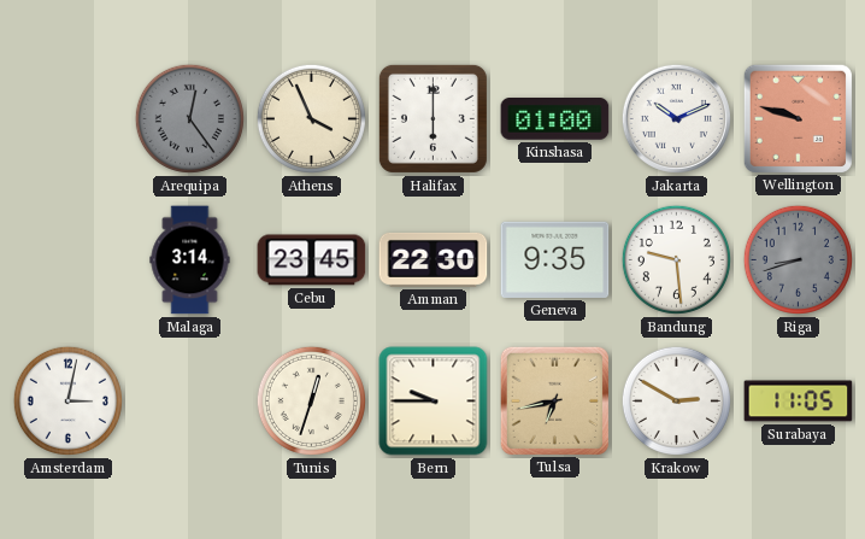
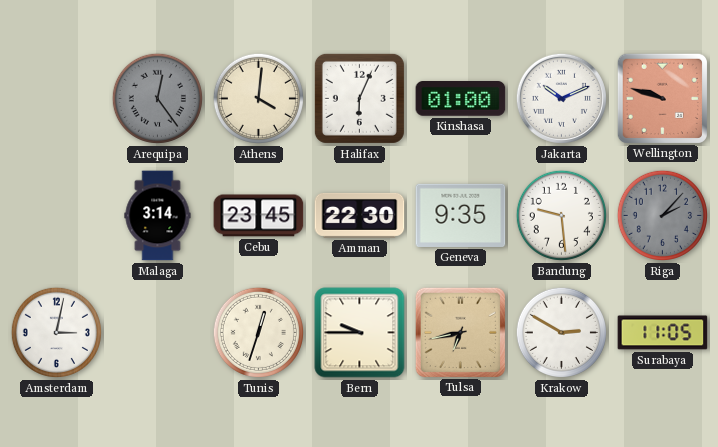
Athens: 3:56 -> 4:01
Halifax: 6:00 -> 6:04
Riga: 8:42 -> 2:07
